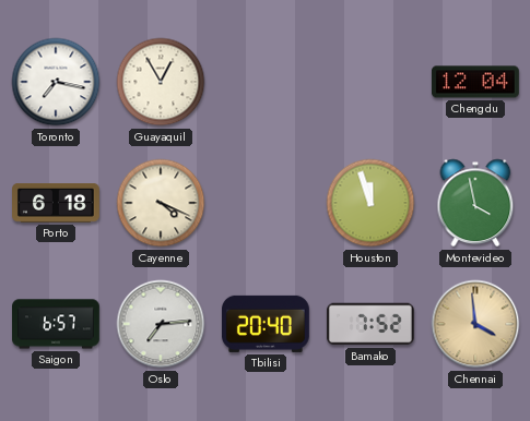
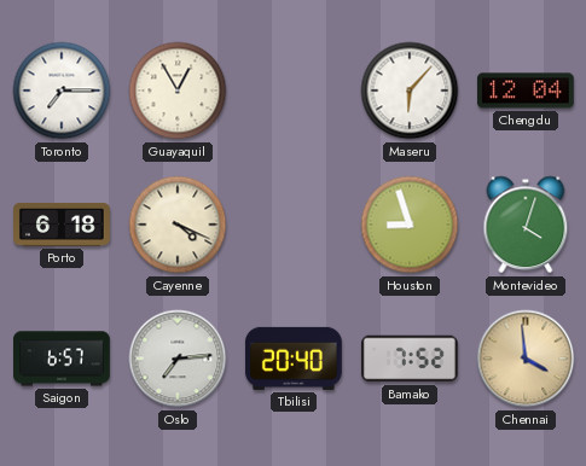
Toronto: 7:17 -> 7:15
Maseru: none -> 6:07
Houston: 11:57 -> 8:57
Montevideo: 3:58 -> 4:03
